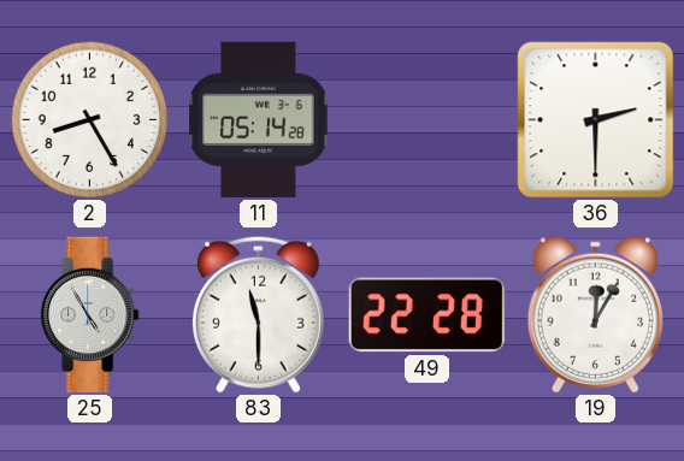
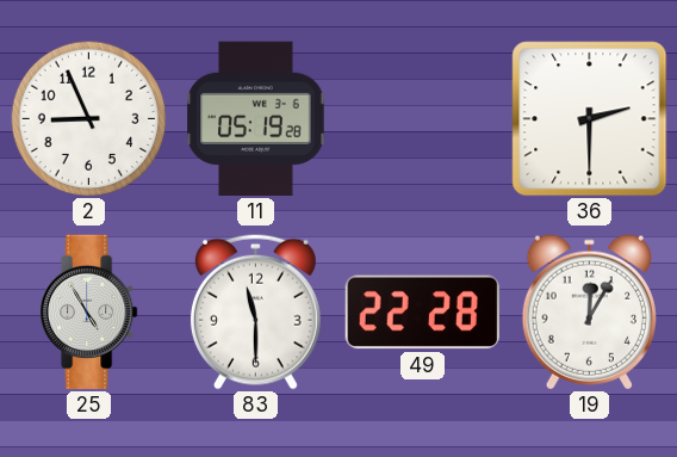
2: 8:25 -> 8:56
11: 05:14 -> 05:19
